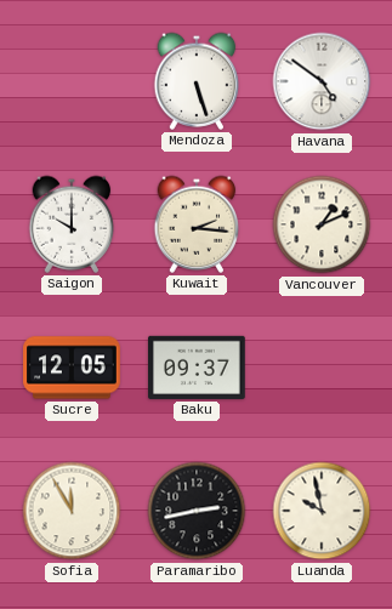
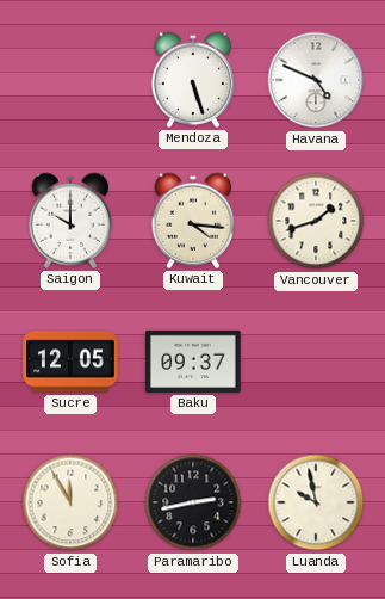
Havana: 4:51 -> 4:49
Kuwait: 2:16 -> 4:16
Vancouver: 1:11 -> 1:42
